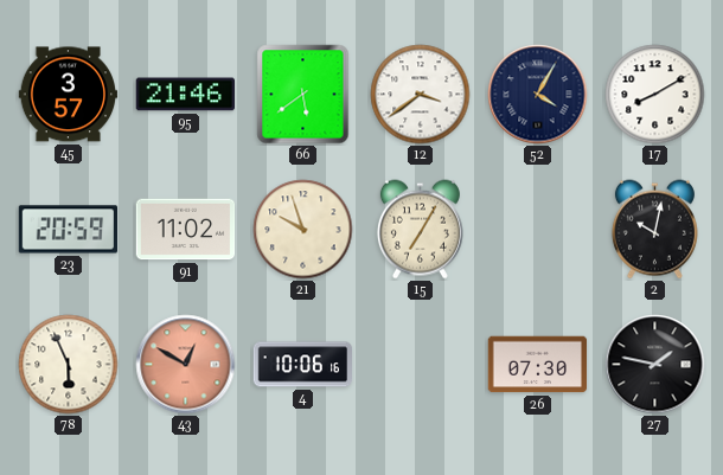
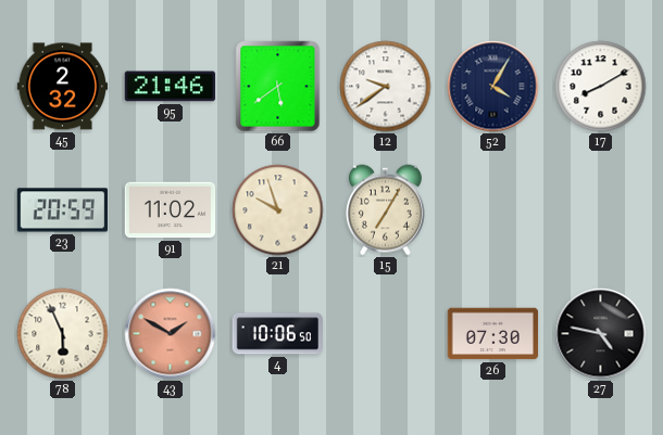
45: 3:57 -> 2:32
12: 3:39 -> 9:39
2: 10:02 -> none
43: 12:50 -> 1:50
4: 10:06:16 -> 10:06:50
27: 1:47 -> 4:47
